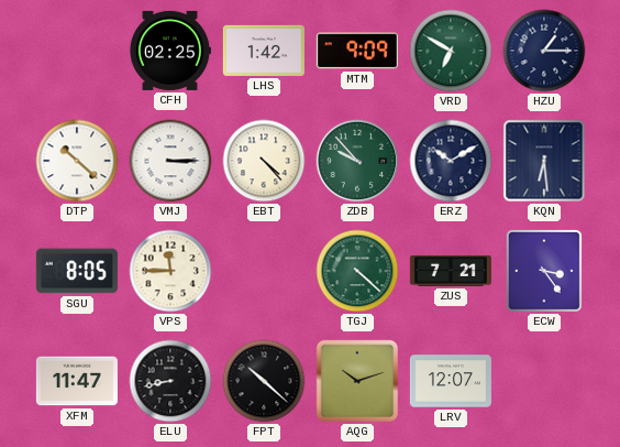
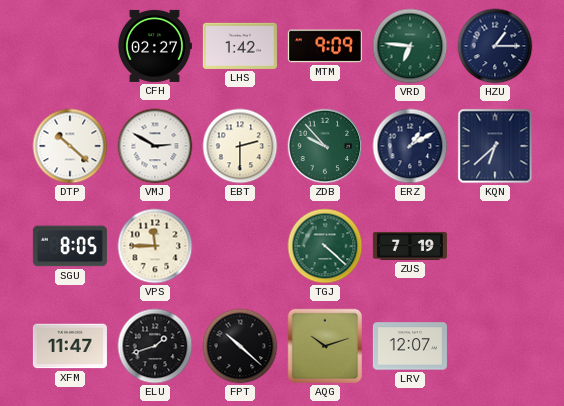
CFH: 02:25 -> 02:27
VRD: 6:50 -> 6:46
VMJ: 3:15 -> 2:50
EBT: 4:23 -> 2:30
ERZ: 10:10 -> 1:10
KQN: 6:29 -> 6:38
ZUS: 7:21 -> 7:19
ECW: 3:24 -> none
ELU: 8:43 -> 1:42
